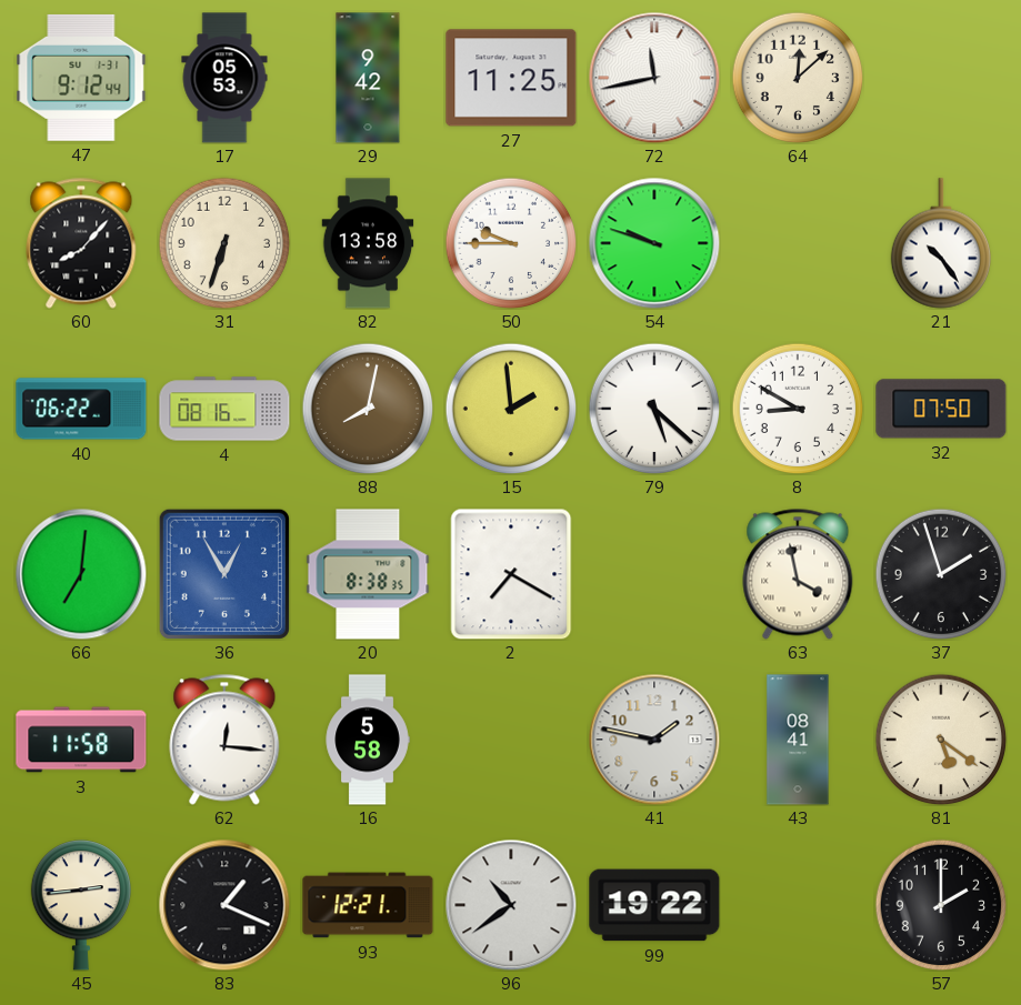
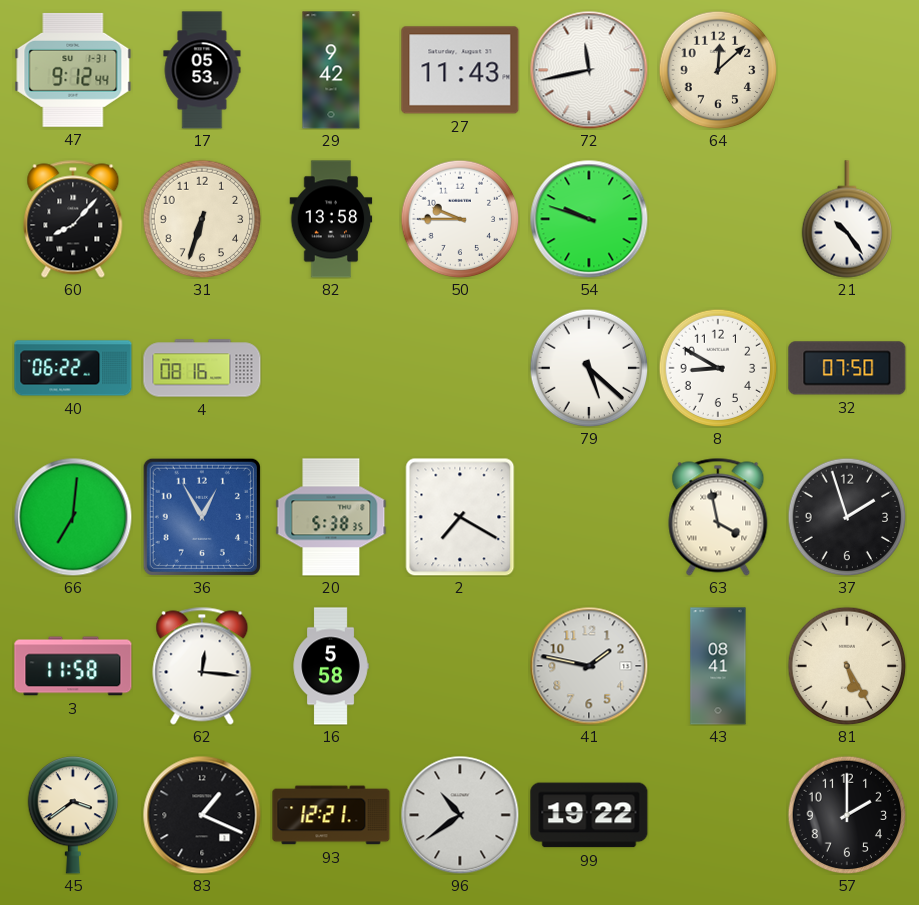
27: 11:25 -> 11:43
88: 8:02 -> none
15: 1:59 -> none
20: 8:38 -> 5:38
81: 5:21 -> 5:25
45: 2:44 -> 3:39
